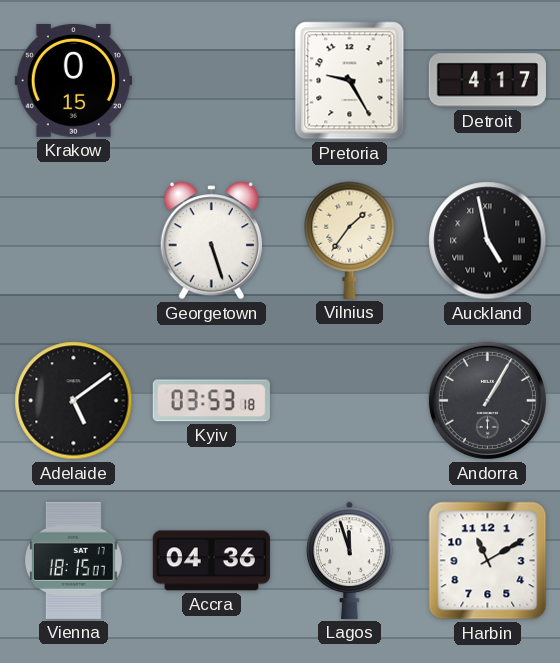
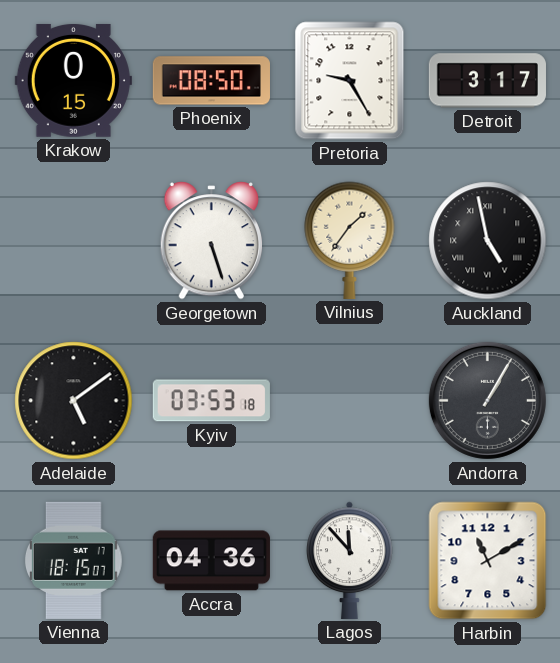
Phoenix: none -> 08:50
Detroit: 4:17 -> 3:17
Lagos: 11:57 -> 11:53
